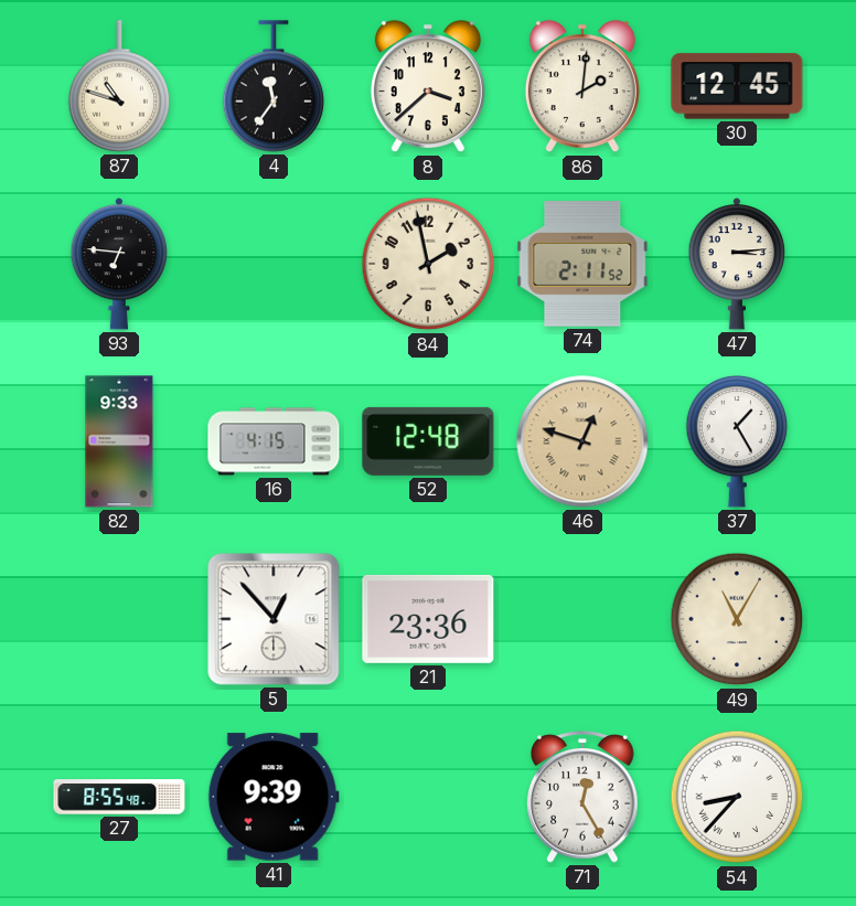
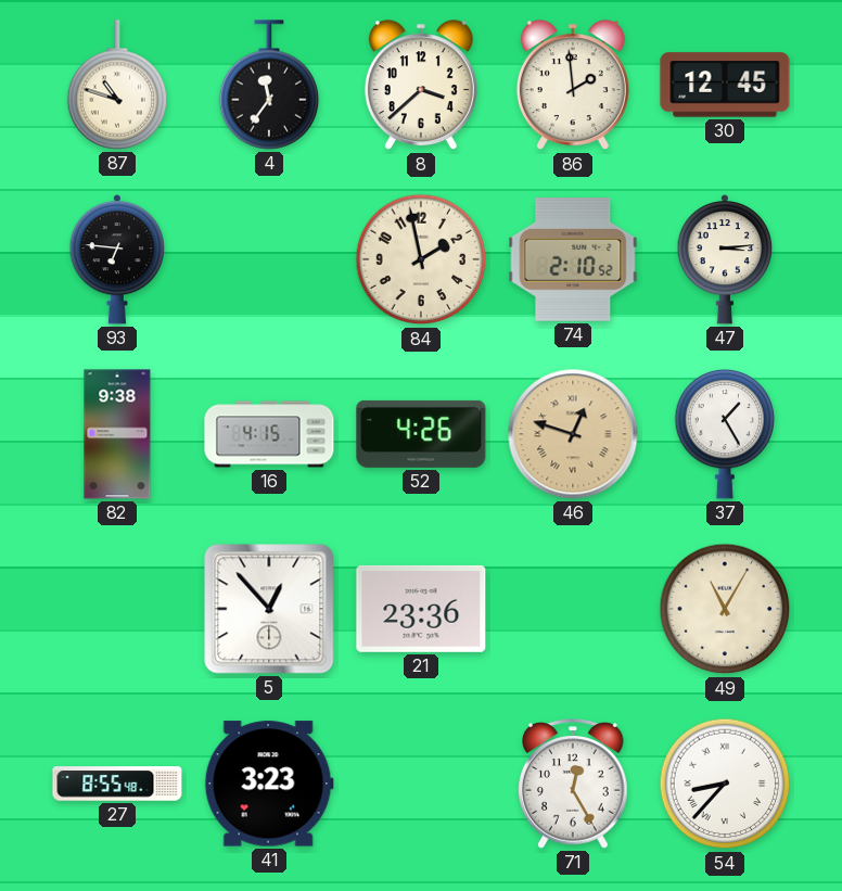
86: 2:01 -> 1:59
74: 2:11 -> 2:10
82: 9:33 -> 9:38
52: 12:48 -> 4:26
41: 9:39 -> 3:23
